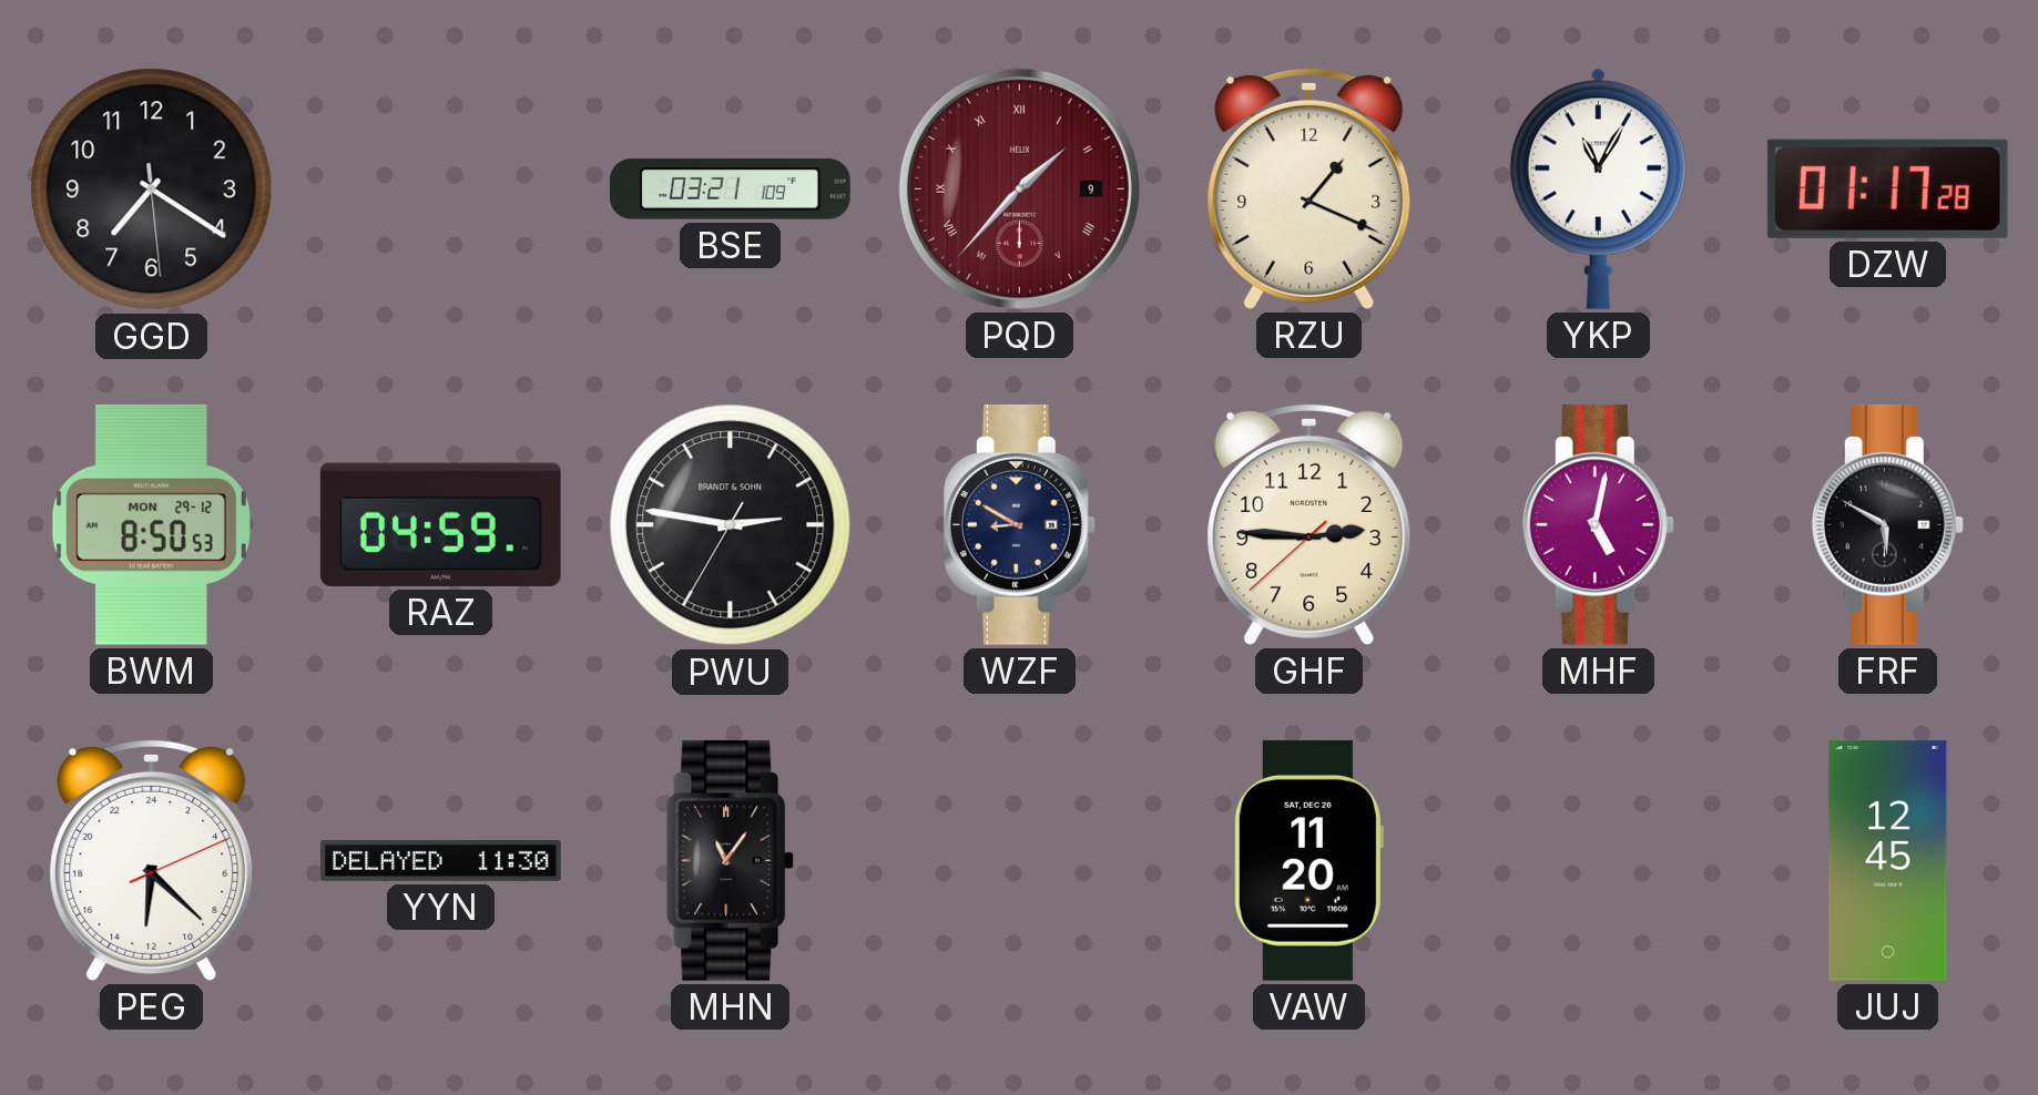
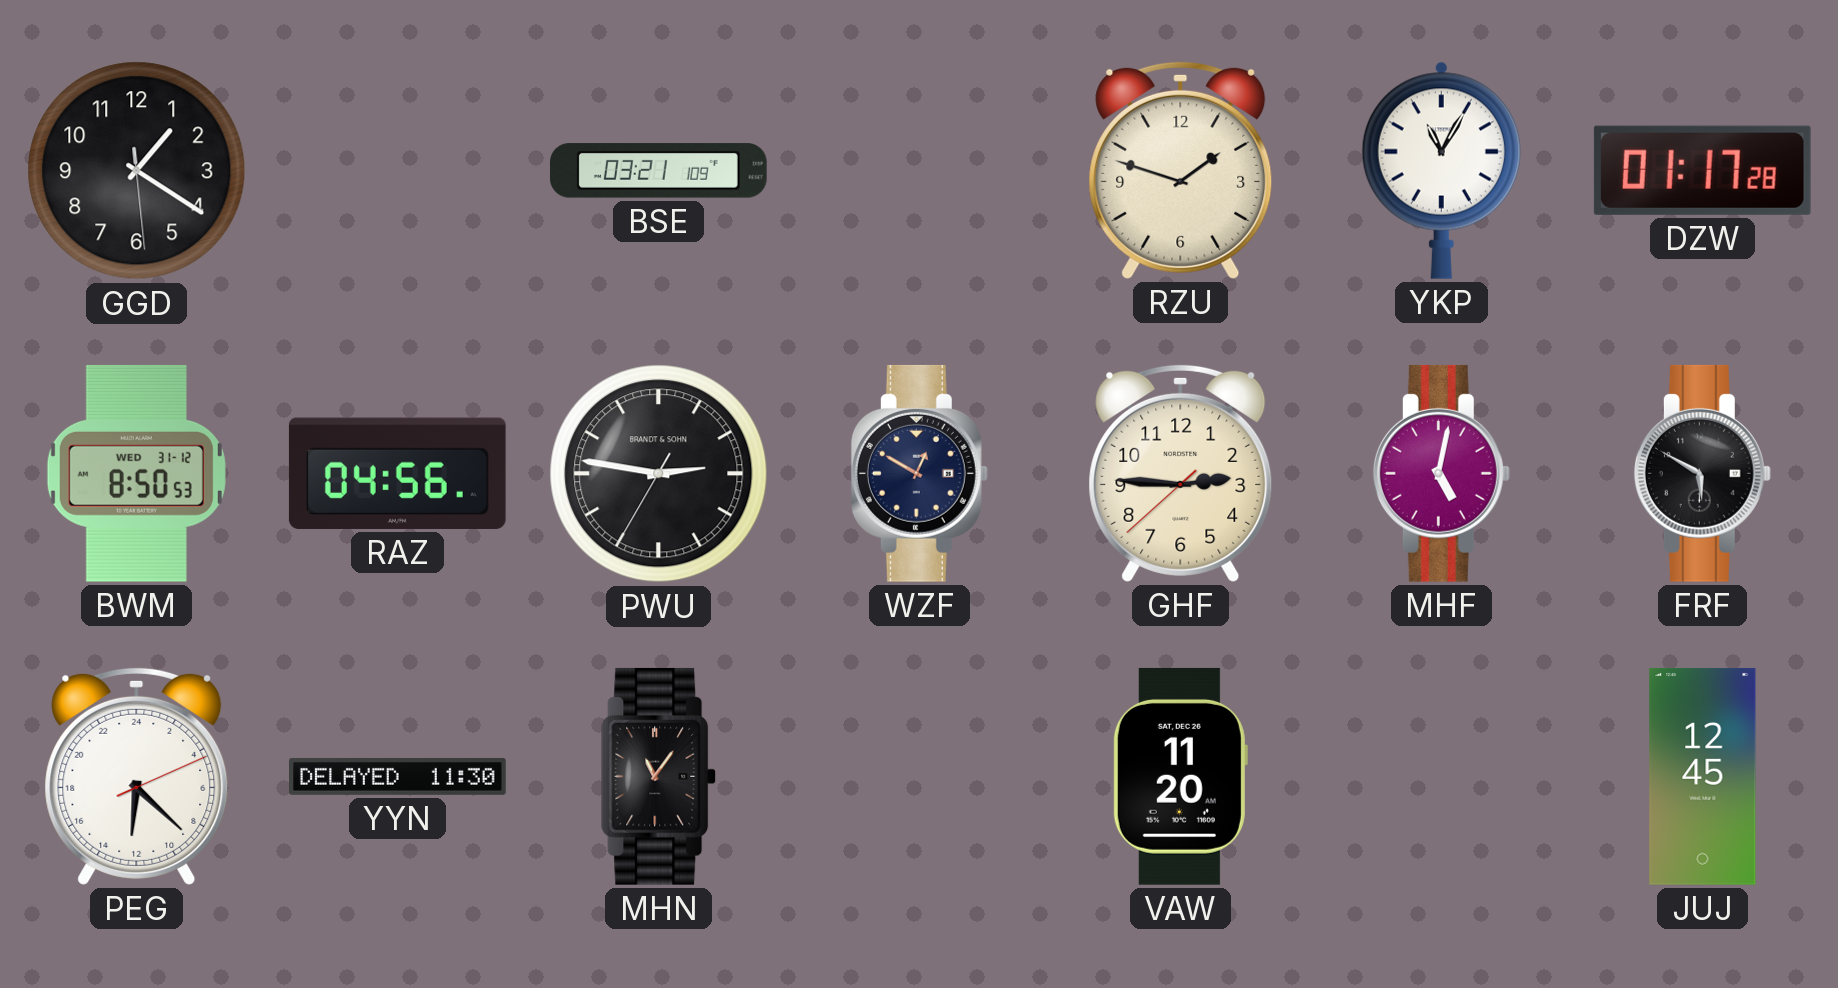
GGD: 7:20 -> 1:20
PQD: 1:37 -> none
RZU: 1:19 -> 1:48
BWM date: MON 29-12 -> WED 31-12
RAZ: 04:59 -> 04:56
WZF: 8:50 -> 12:50
